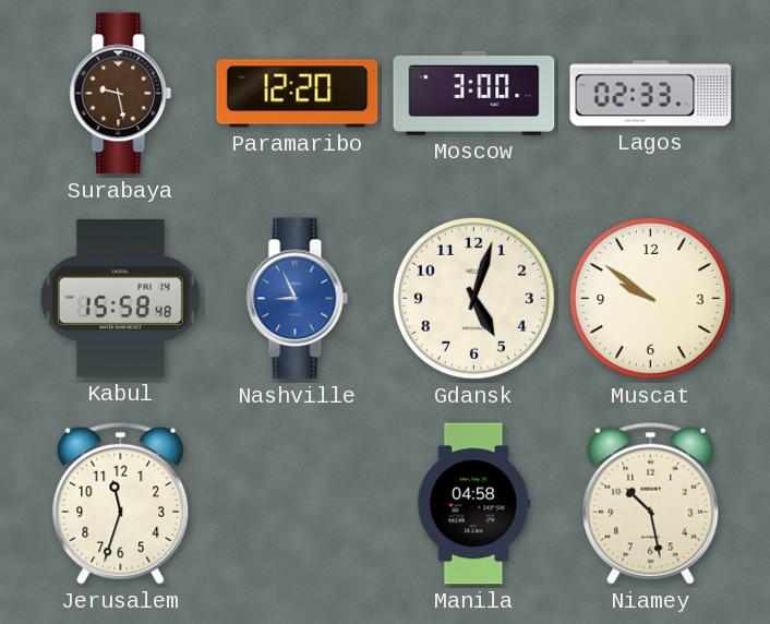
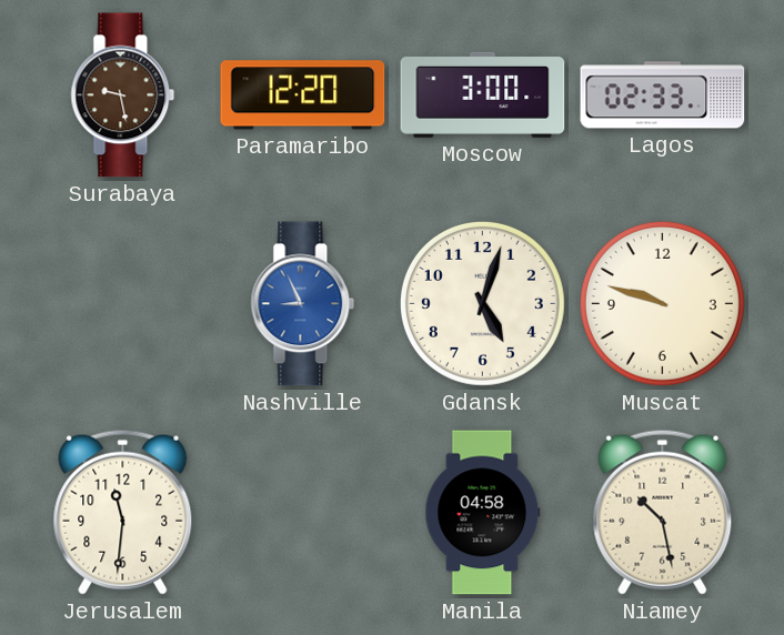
Kabul: 15:58 -> none
Muscat: 9:51 -> 9:48
Jerusalem: 11:33 -> 11:31
